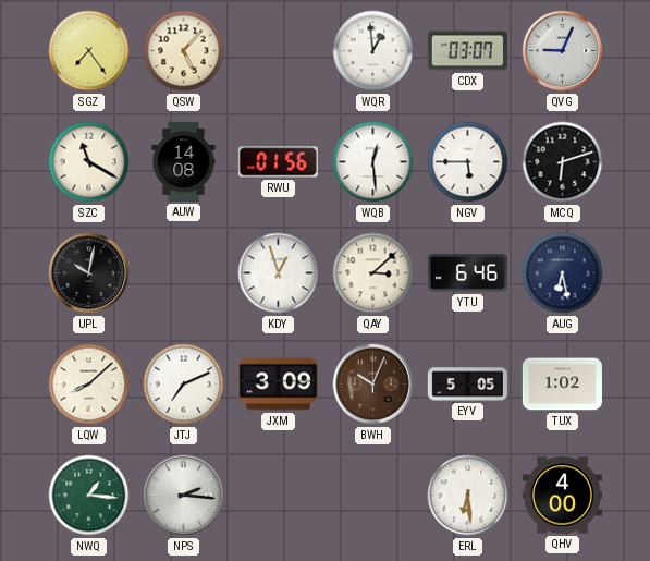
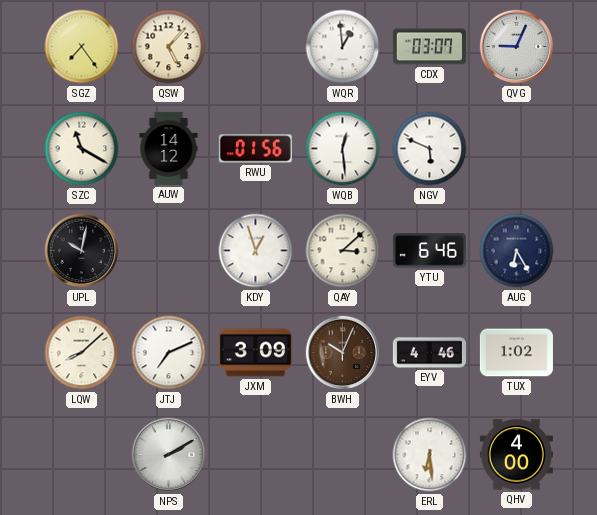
AUW: 14:08 -> 14:12
NGV: 5:45 -> 5:49
MCQ: 6:12 -> none
AUG: 6:28 -> 6:25
EYV: 5:05 -> 4:46
NWQ: 1:16 -> none
NPS: 2:16 -> 2:10
